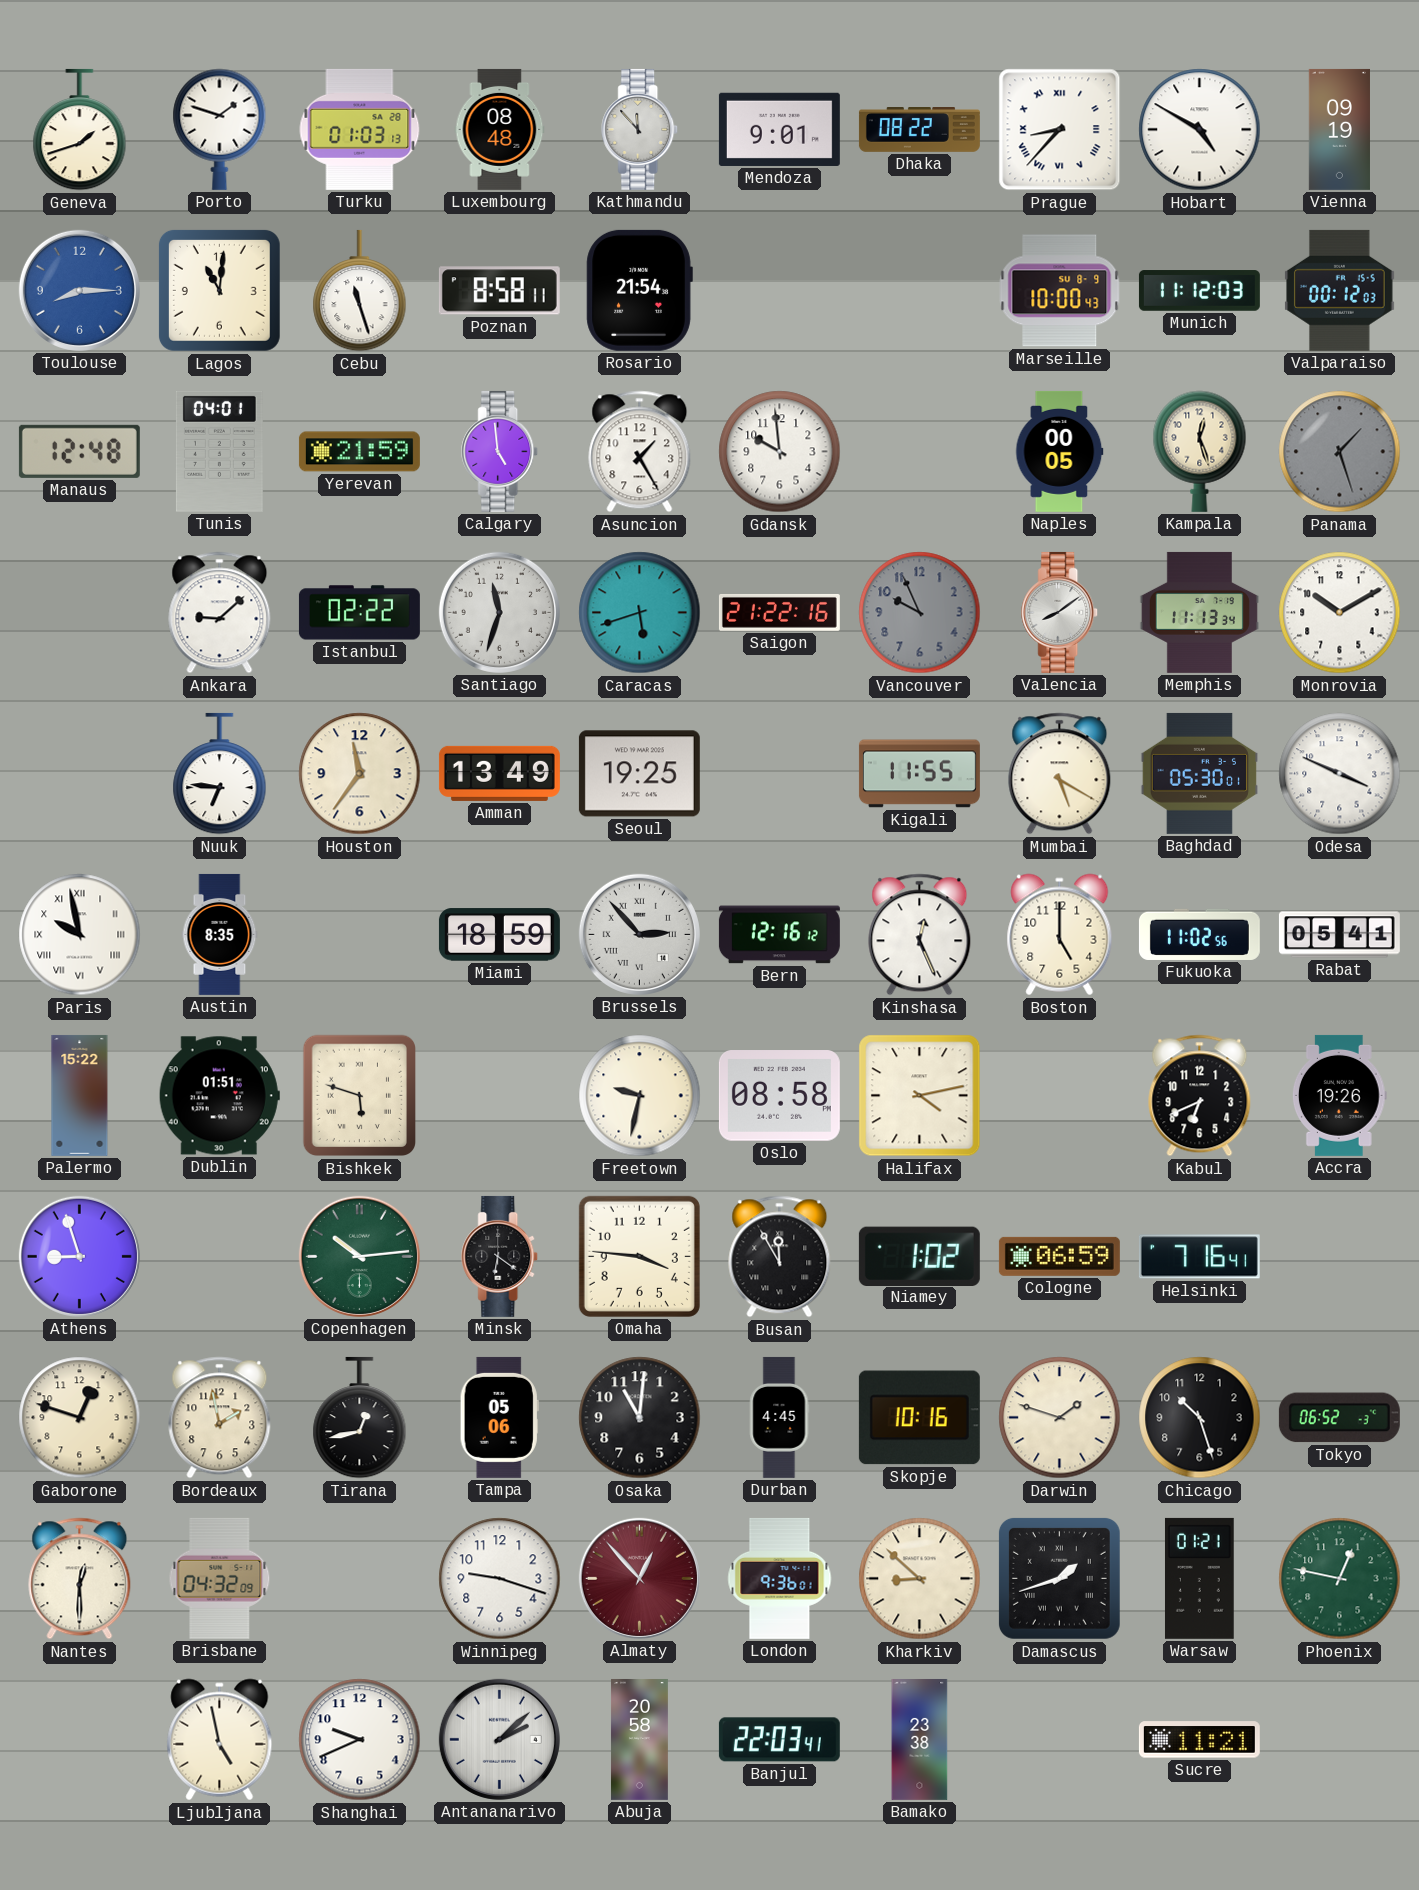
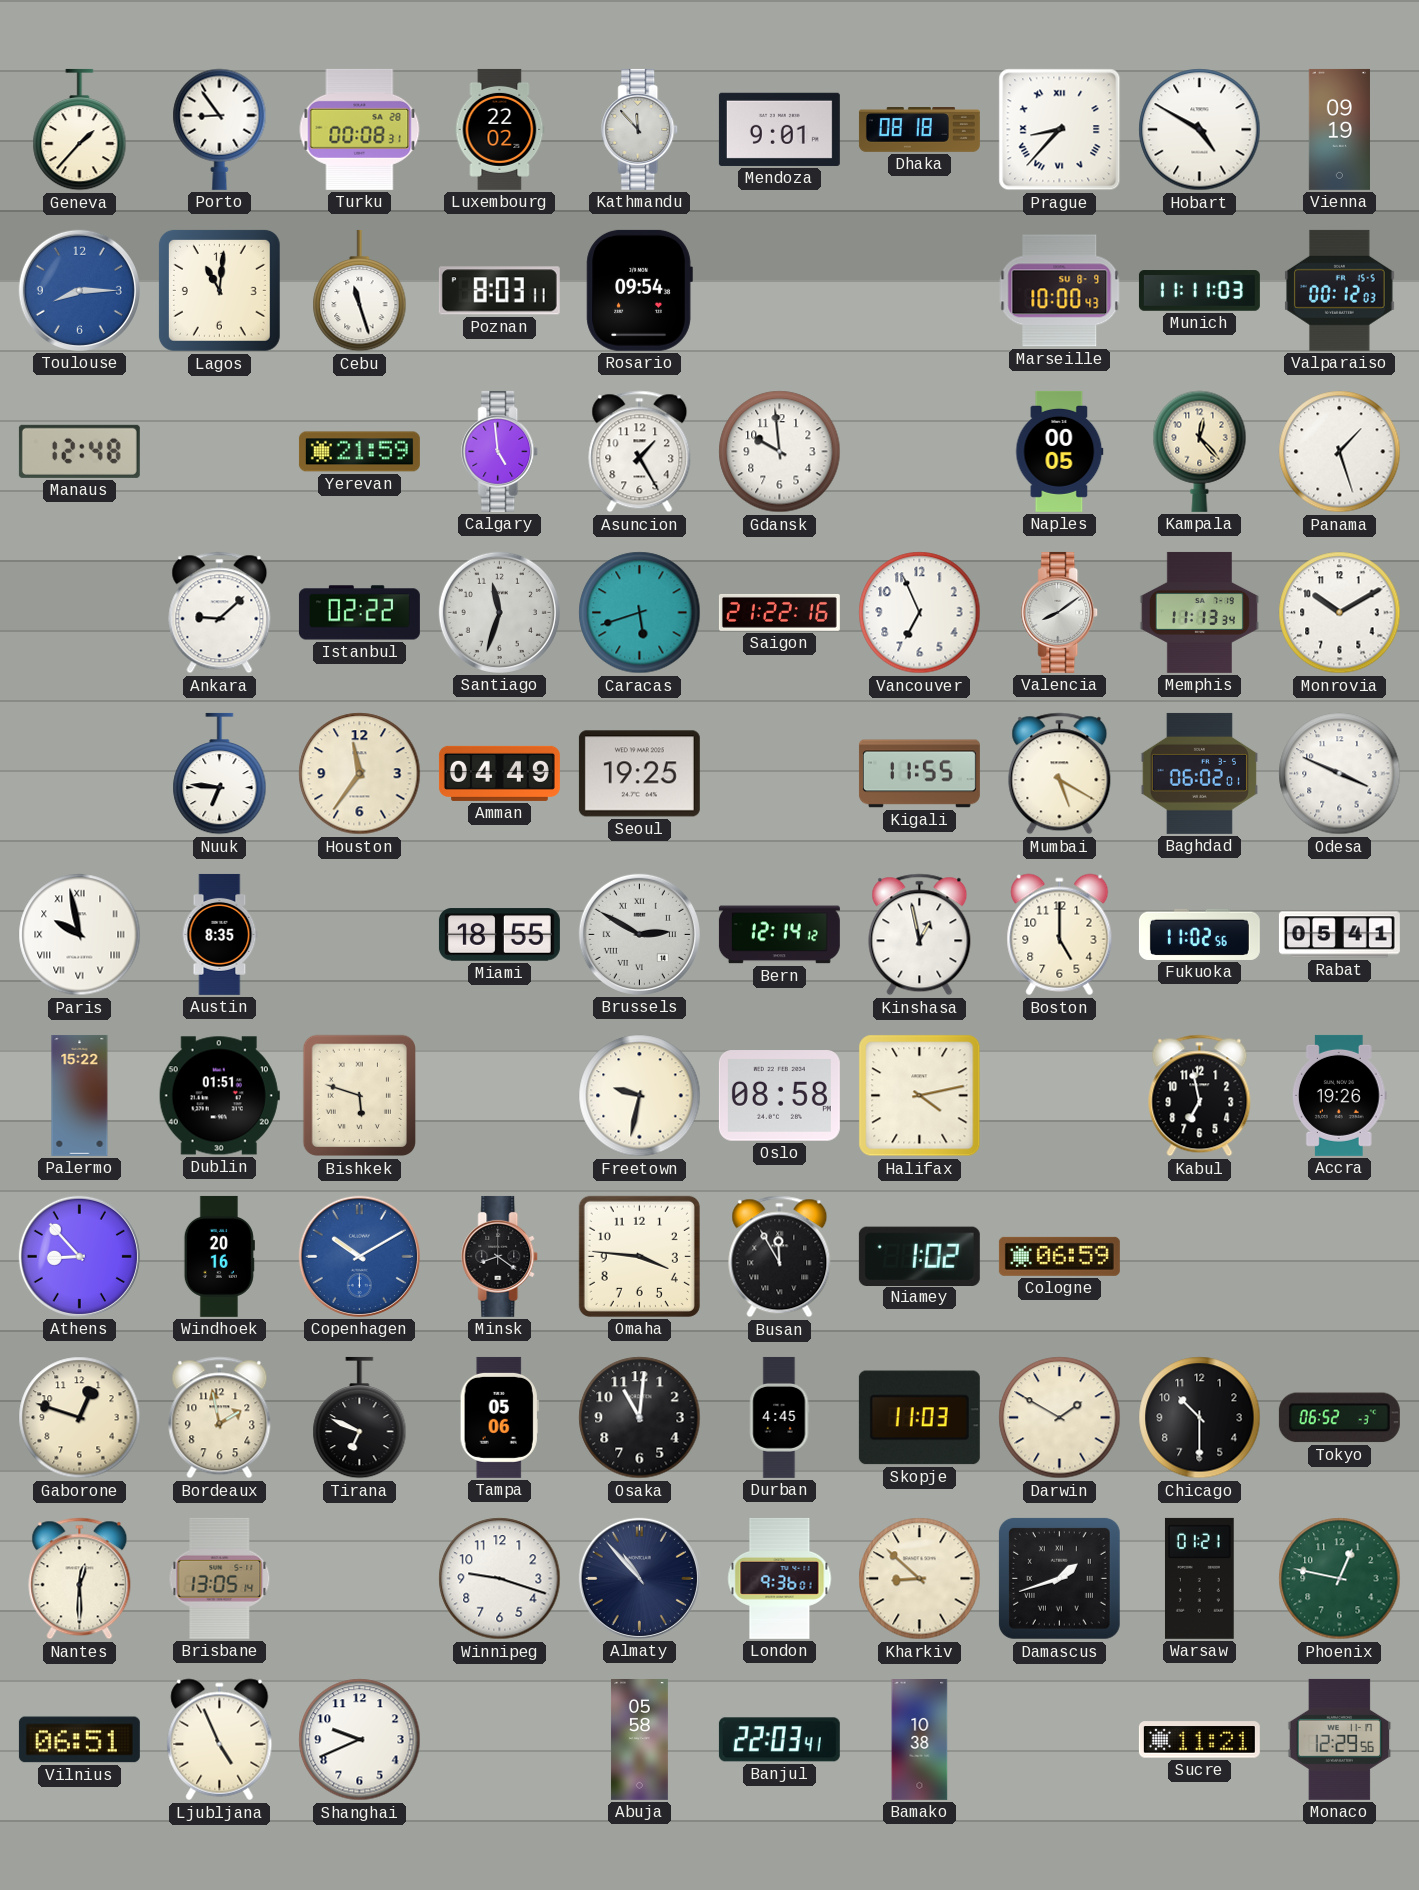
Geneva: 1:42 -> 1:37
Porto: 1:48 -> 8:54
Turku: 01:03 -> 00:08
Luxembourg: 08:48 -> 22:02
Dhaka: 08:22 -> 08:18
Poznan: 8:58 -> 8:03
Rosario: 21:54 -> 09:54
Munich: 11:12 -> 11:11
Tunis: 04:01 -> none
Kampala: 12:27 -> 12:23
Panama dial: grey -> white
Vancouver: 9:56 -> 6:56
Vancouver dial: grey -> white
Amman: 13:49 -> 04:49
Baghdad: 05:30 -> 06:02
Miami: 18:59 -> 18:55
Brussels: 2:53 -> 2:50
Bern: 12:16 -> 12:14
Kinshasa: 12:26 -> 12:58
Kabul: 6:41 -> 6:58
Athens: 8:57 -> 8:53
Windhoek: none -> 20:16
Copenhagen: 10:14 -> 10:10
Copenhagen dial: green -> blue
Minsk: 6:21 -> 8:21
Helsinki: 7:16 -> none
Tirana: 12:43 -> 6:49
Skopje: 10:16 -> 11:03
Darwin: 1:48 -> 1:50
Chicago: 10:27 -> 10:30
Brisbane: 04:32 -> 13:05
Almaty: 12:53 -> 10:53
Almaty dial: burgundy -> navy
Vilnius: none -> 06:51
Ljubljana: 4:58 -> 4:56
Antananarivo: 2:08 -> none
Abuja: 20:58 -> 05:58
Bamako: 23:38 -> 10:38
Monaco: none -> 12:29
